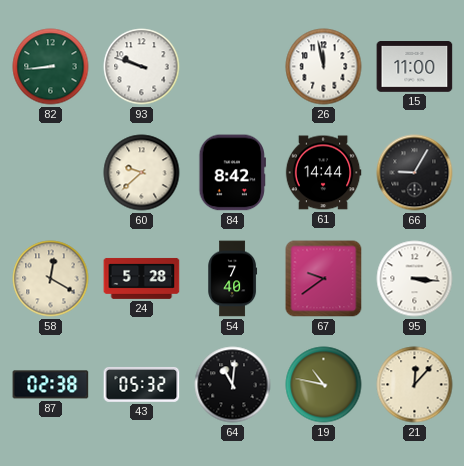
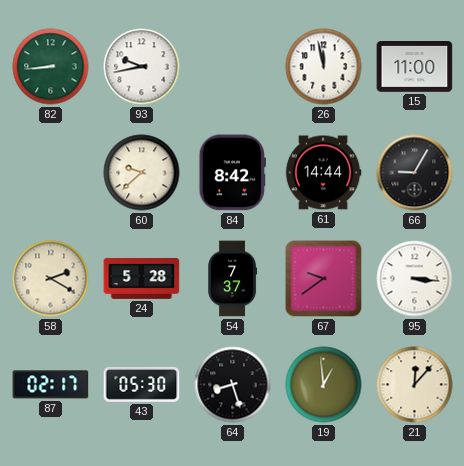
93: 9:48 -> 9:43
58: 12:20 -> 2:20
54: 7:40 -> 7:37
87: 02:38 -> 02:17
43: 05:32 -> 05:30
64: 11:01 -> 8:27
19: 10:47 -> 12:59
